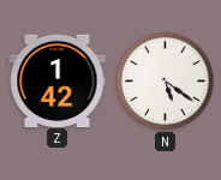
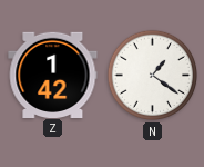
N: 5:21 -> 1:21
